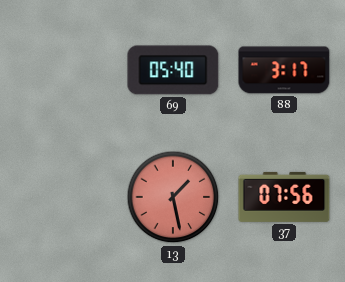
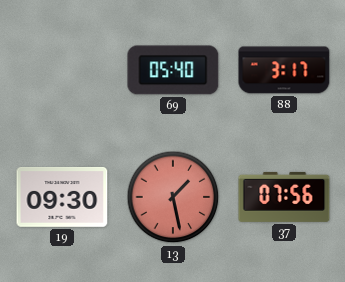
19: none -> 09:30
